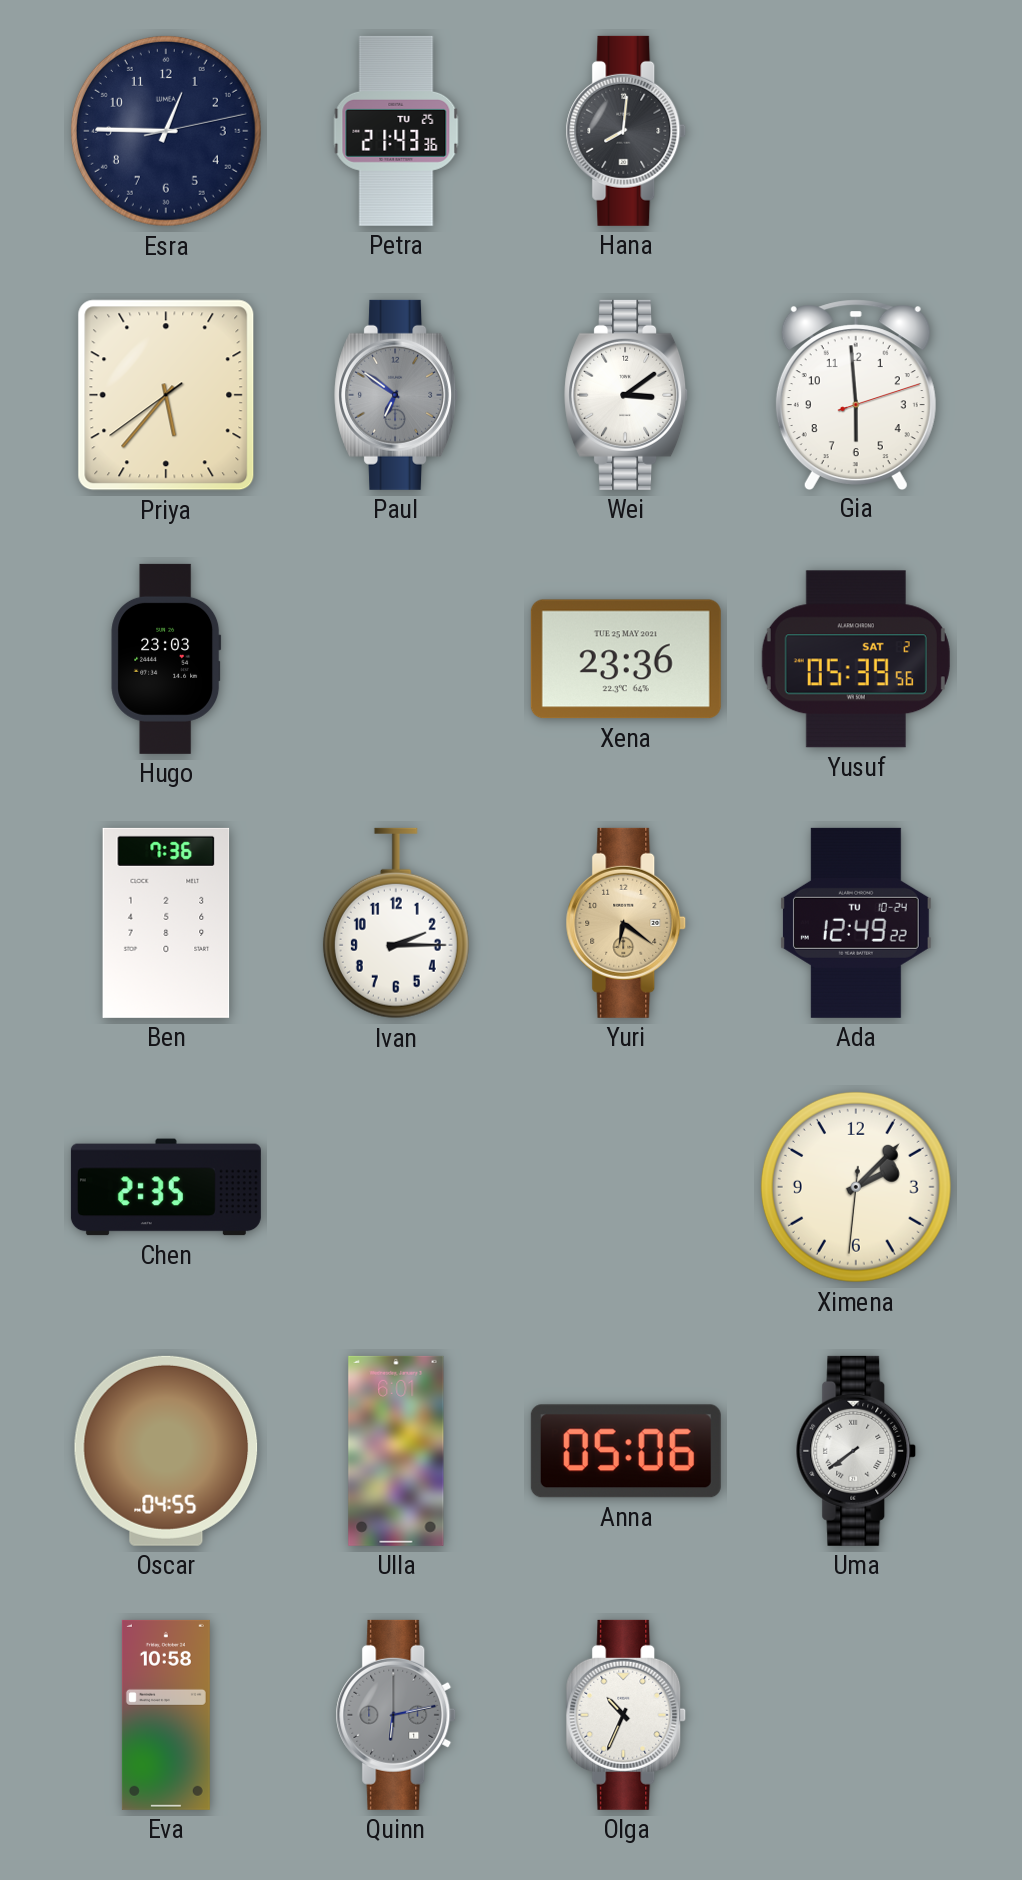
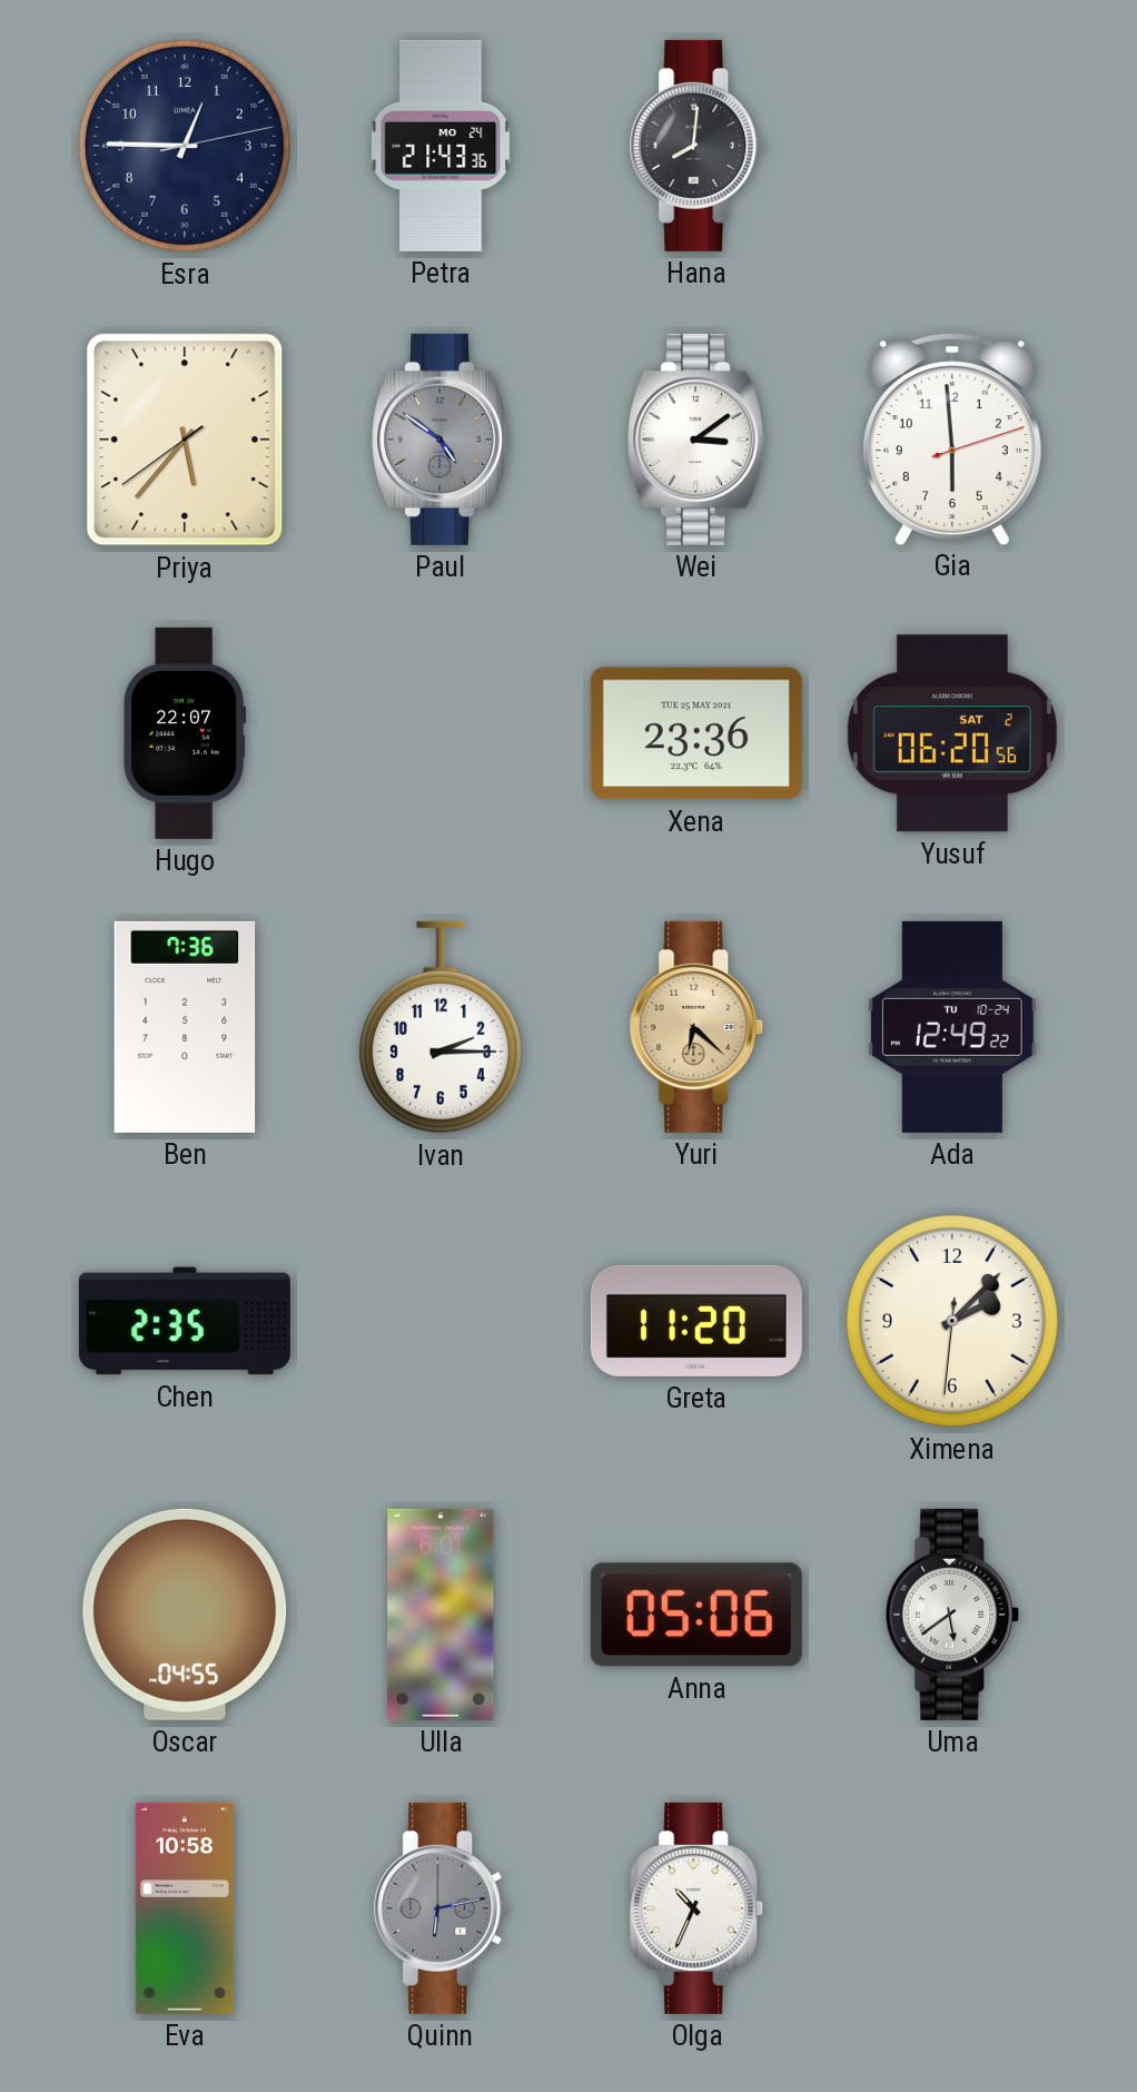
Petra date: TU 25 -> MO 24
Paul: 6:51 -> 4:51
Hugo: 23:03 -> 22:07
Yusuf: 05:39 -> 06:20
Yuri: 6:21 -> 6:22
Greta: none -> 11:20
Uma: 7:39 -> 5:39
